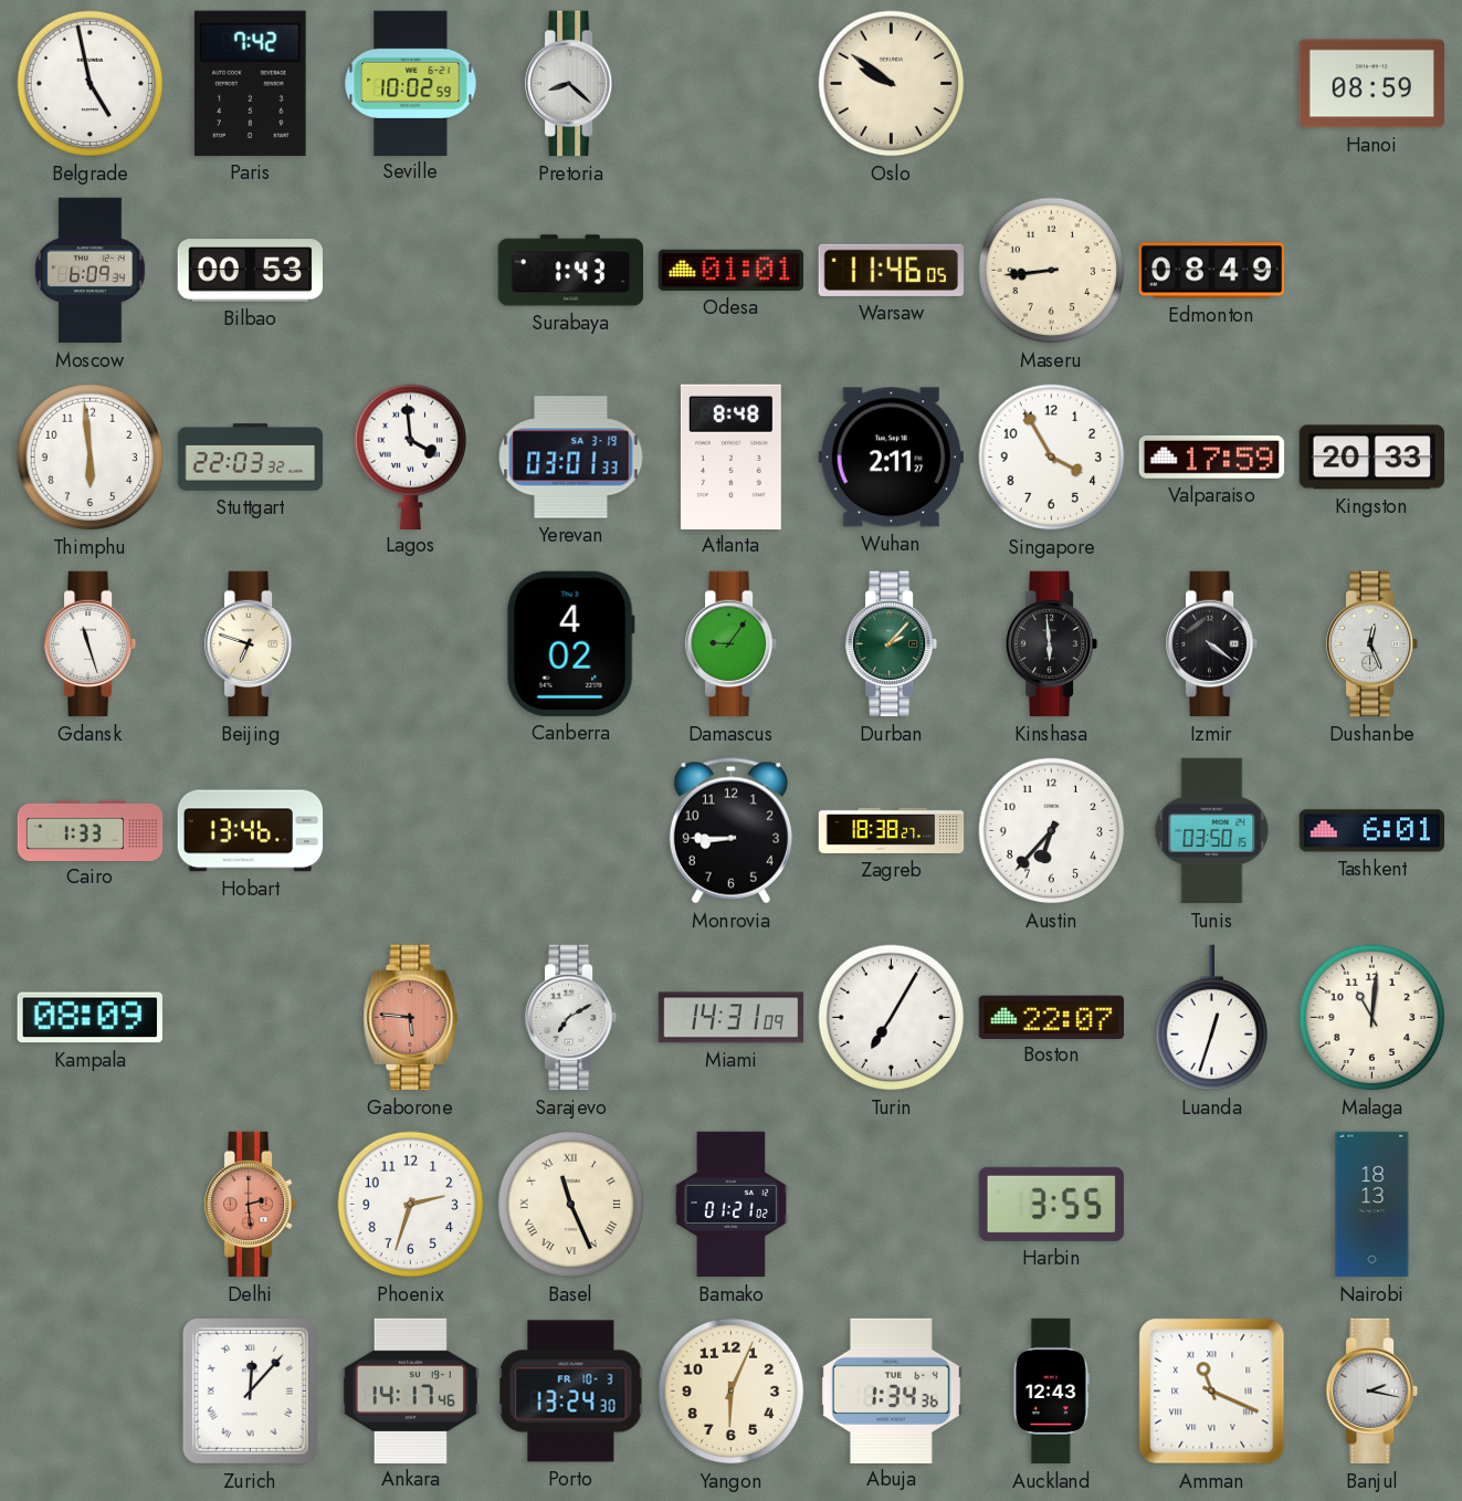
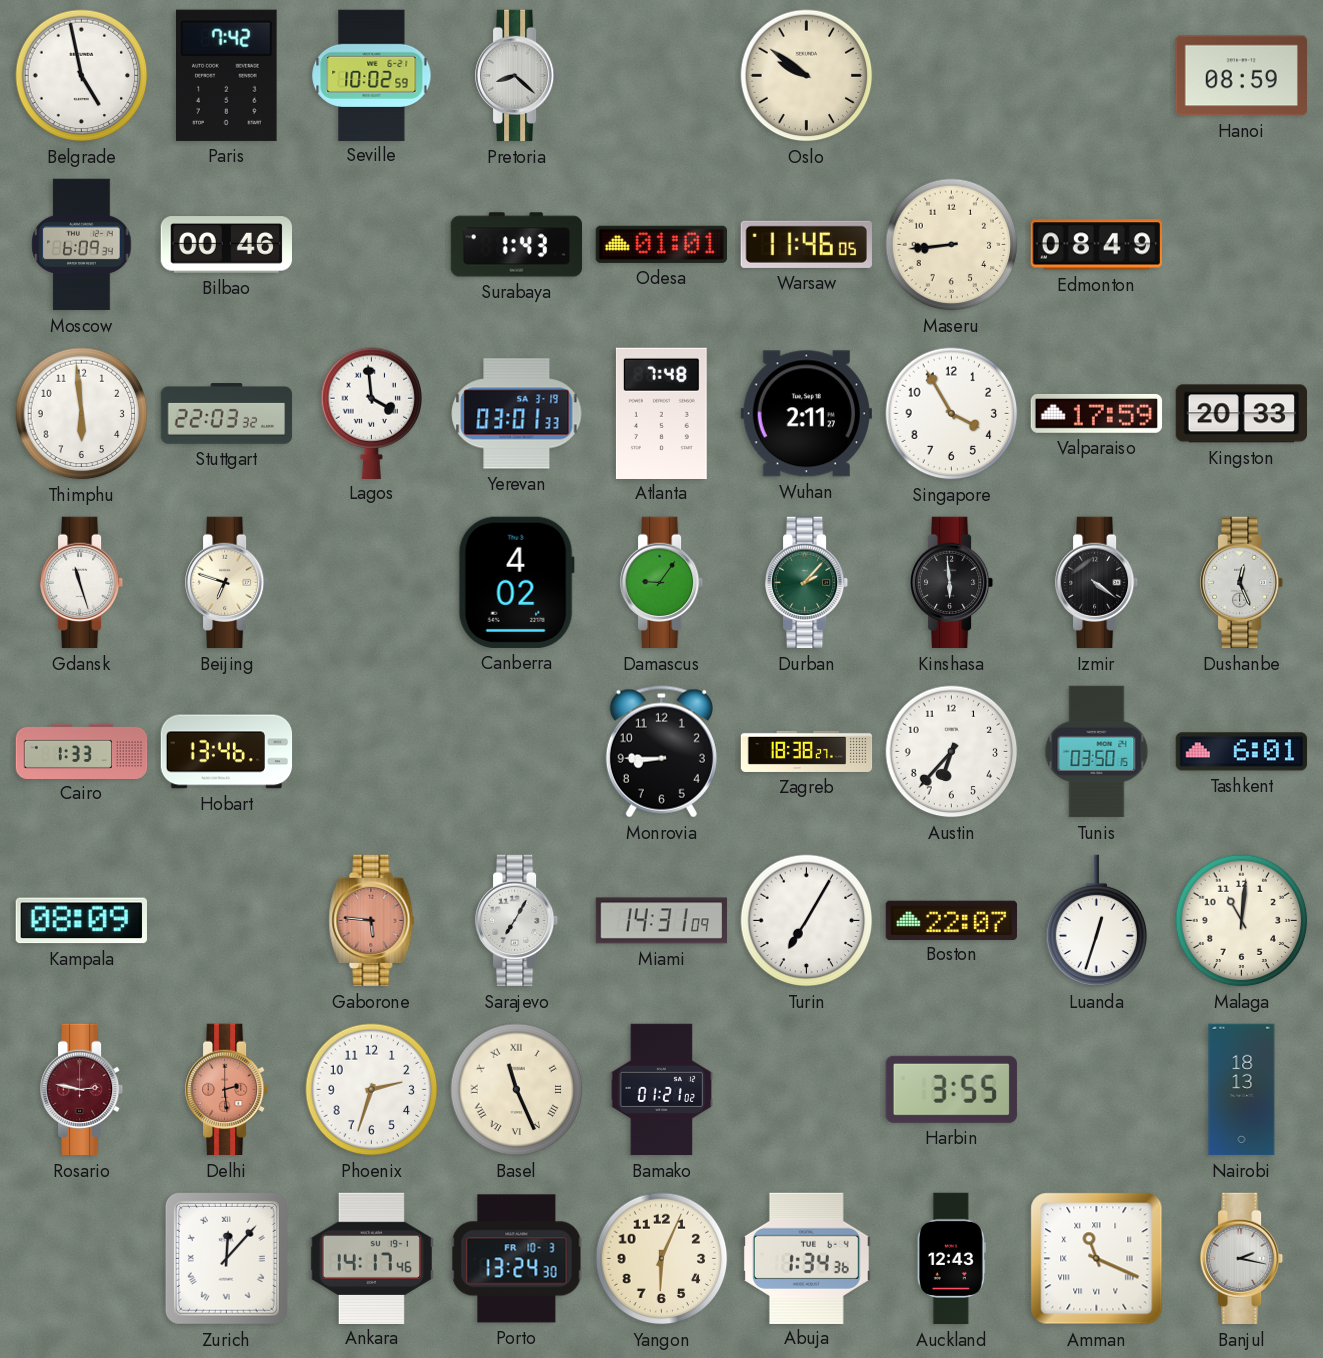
Bilbao: 00:53 -> 00:46
Atlanta: 8:48 -> 7:48
Sarajevo: 7:10 -> 7:05
Rosario: none -> 2:47
